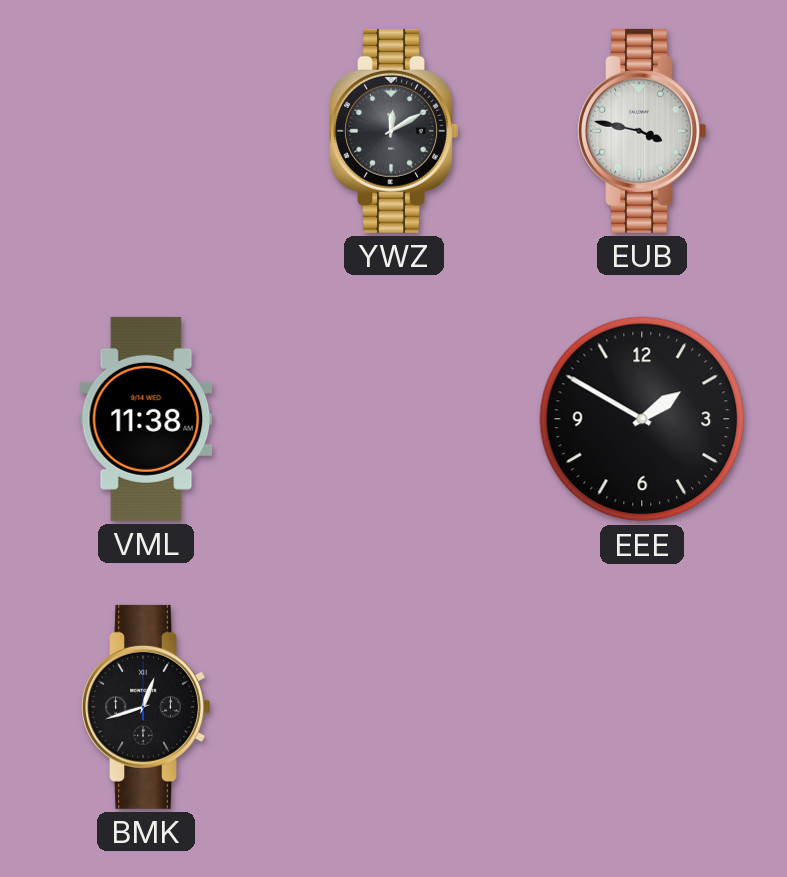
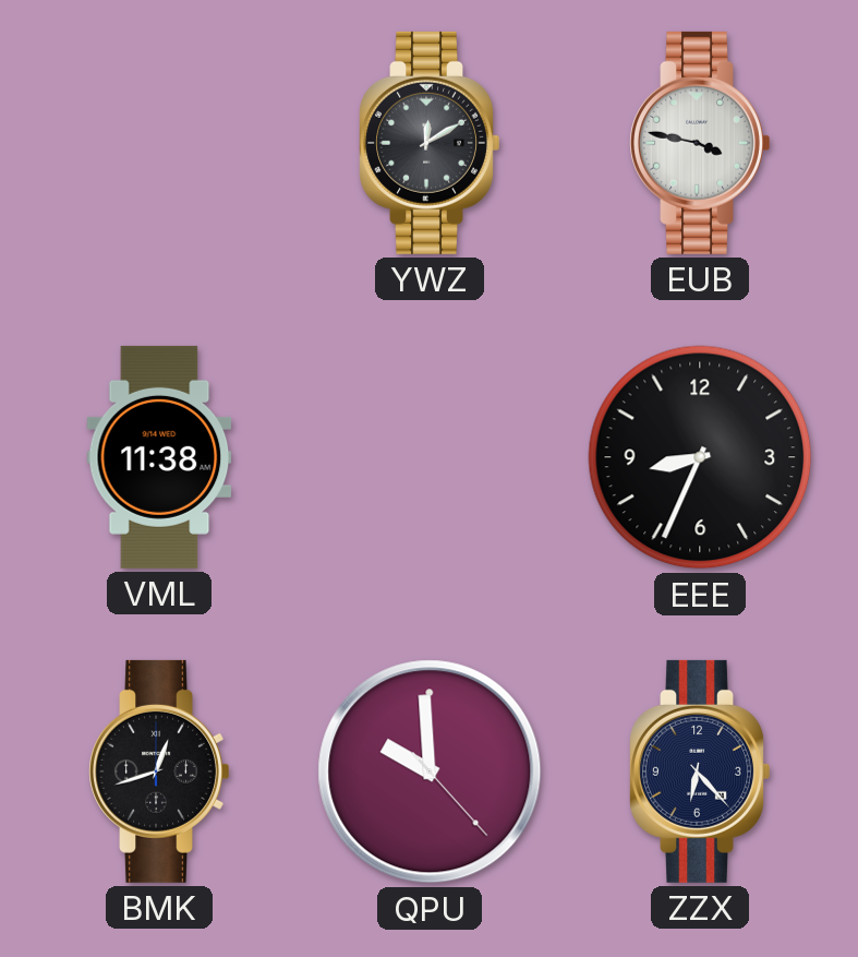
EEE: 1:50 -> 8:34
QPU: none -> 9:59
ZZX: none -> 6:23
